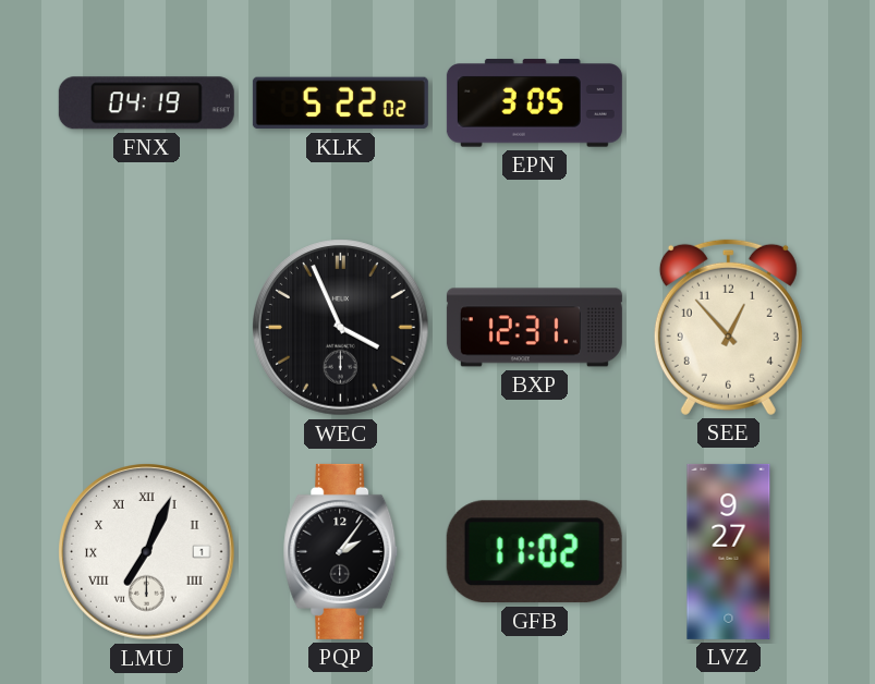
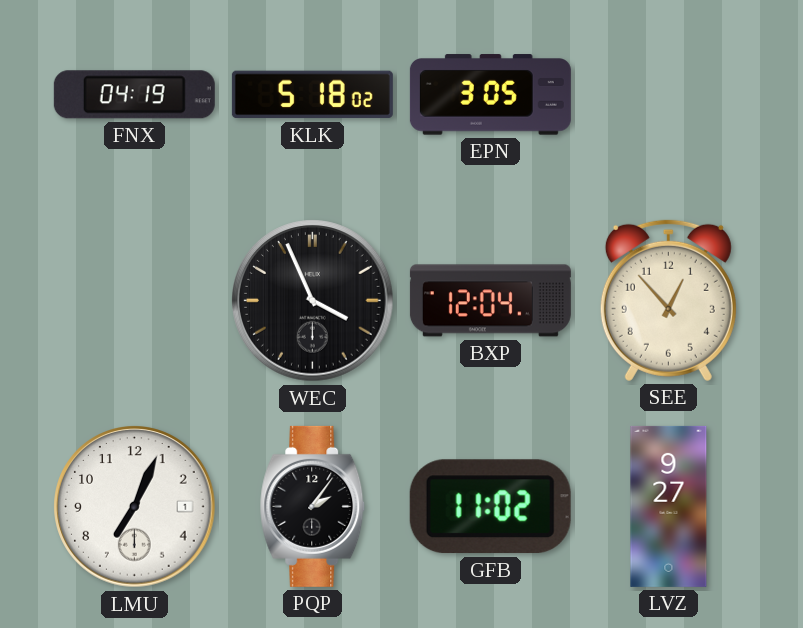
KLK: 5:22 -> 5:18
BXP: 12:31 -> 12:04
LMU numerals: Roman -> Arabic
